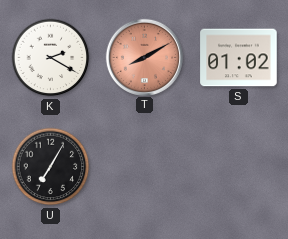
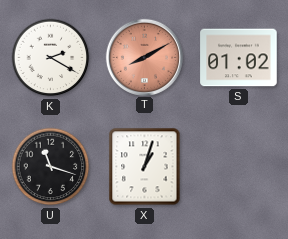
U: 7:05 -> 11:18
X: none -> 1:03
